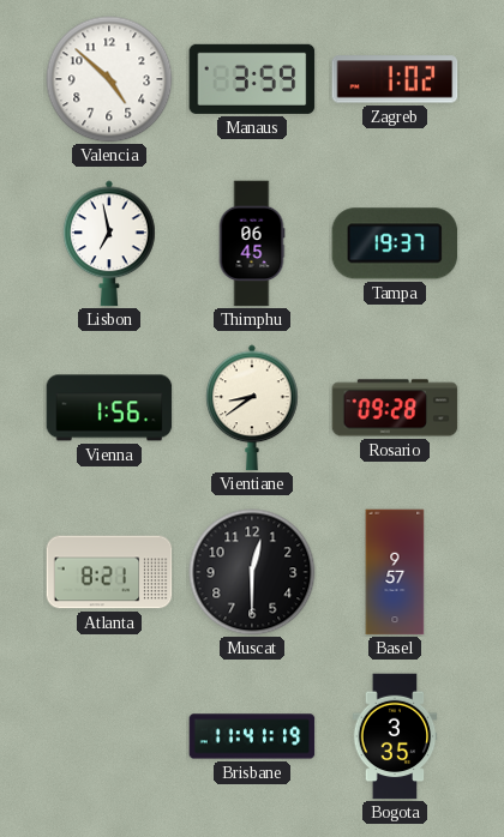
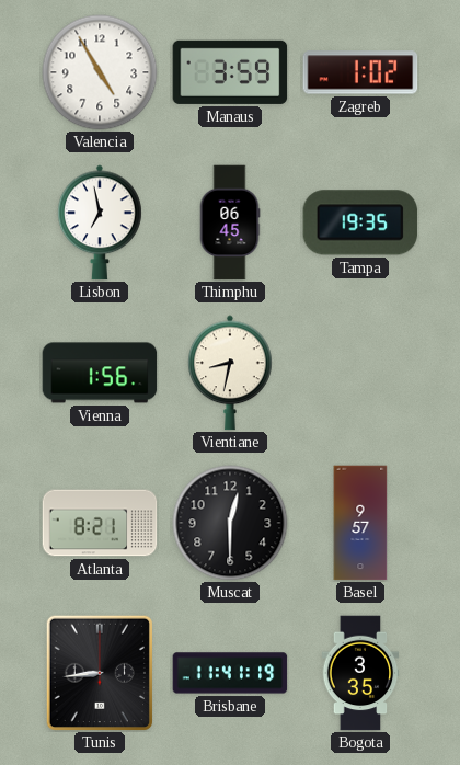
Valencia: 4:52 -> 4:55
Tampa: 19:37 -> 19:35
Vientiane: 8:39 -> 8:32
Rosario: 09:28 -> none
Tunis: none -> 8:44
